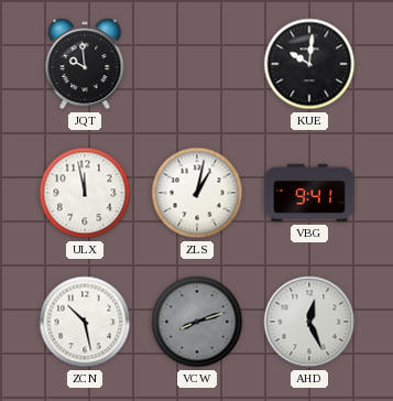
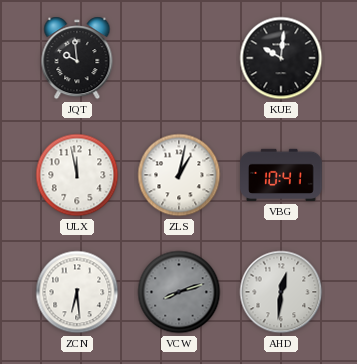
VBG: 9:41 -> 10:41
ZCN: 10:28 -> 6:29
AHD: 12:26 -> 12:31
